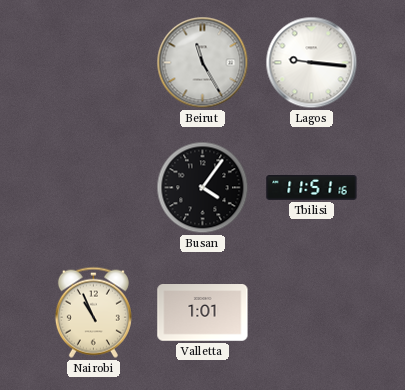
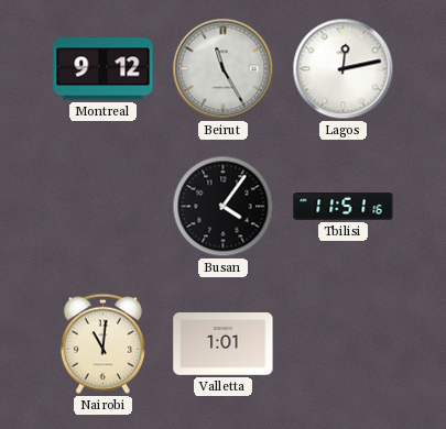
Montreal: none -> 9:12
Lagos: 9:16 -> 12:13
Nairobi: 10:56 -> 11:01
